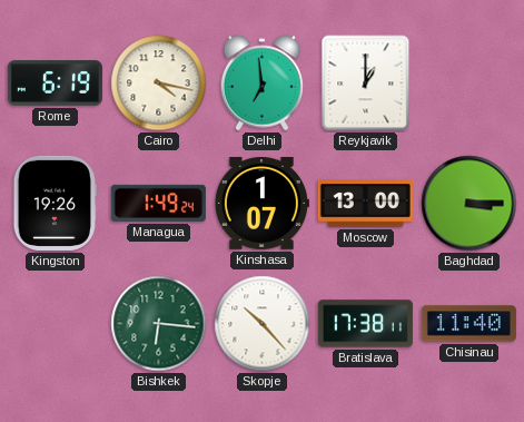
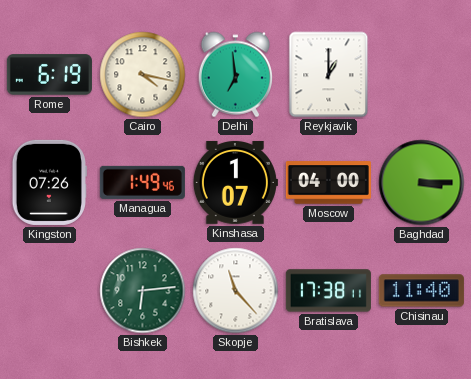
Kingston: 19:26 -> 07:26
Managua: 1:49:24 -> 1:49:46
Moscow: 13:00 -> 04:00
Bishkek: 6:16 -> 6:14
Skopje: 10:23 -> 11:23
